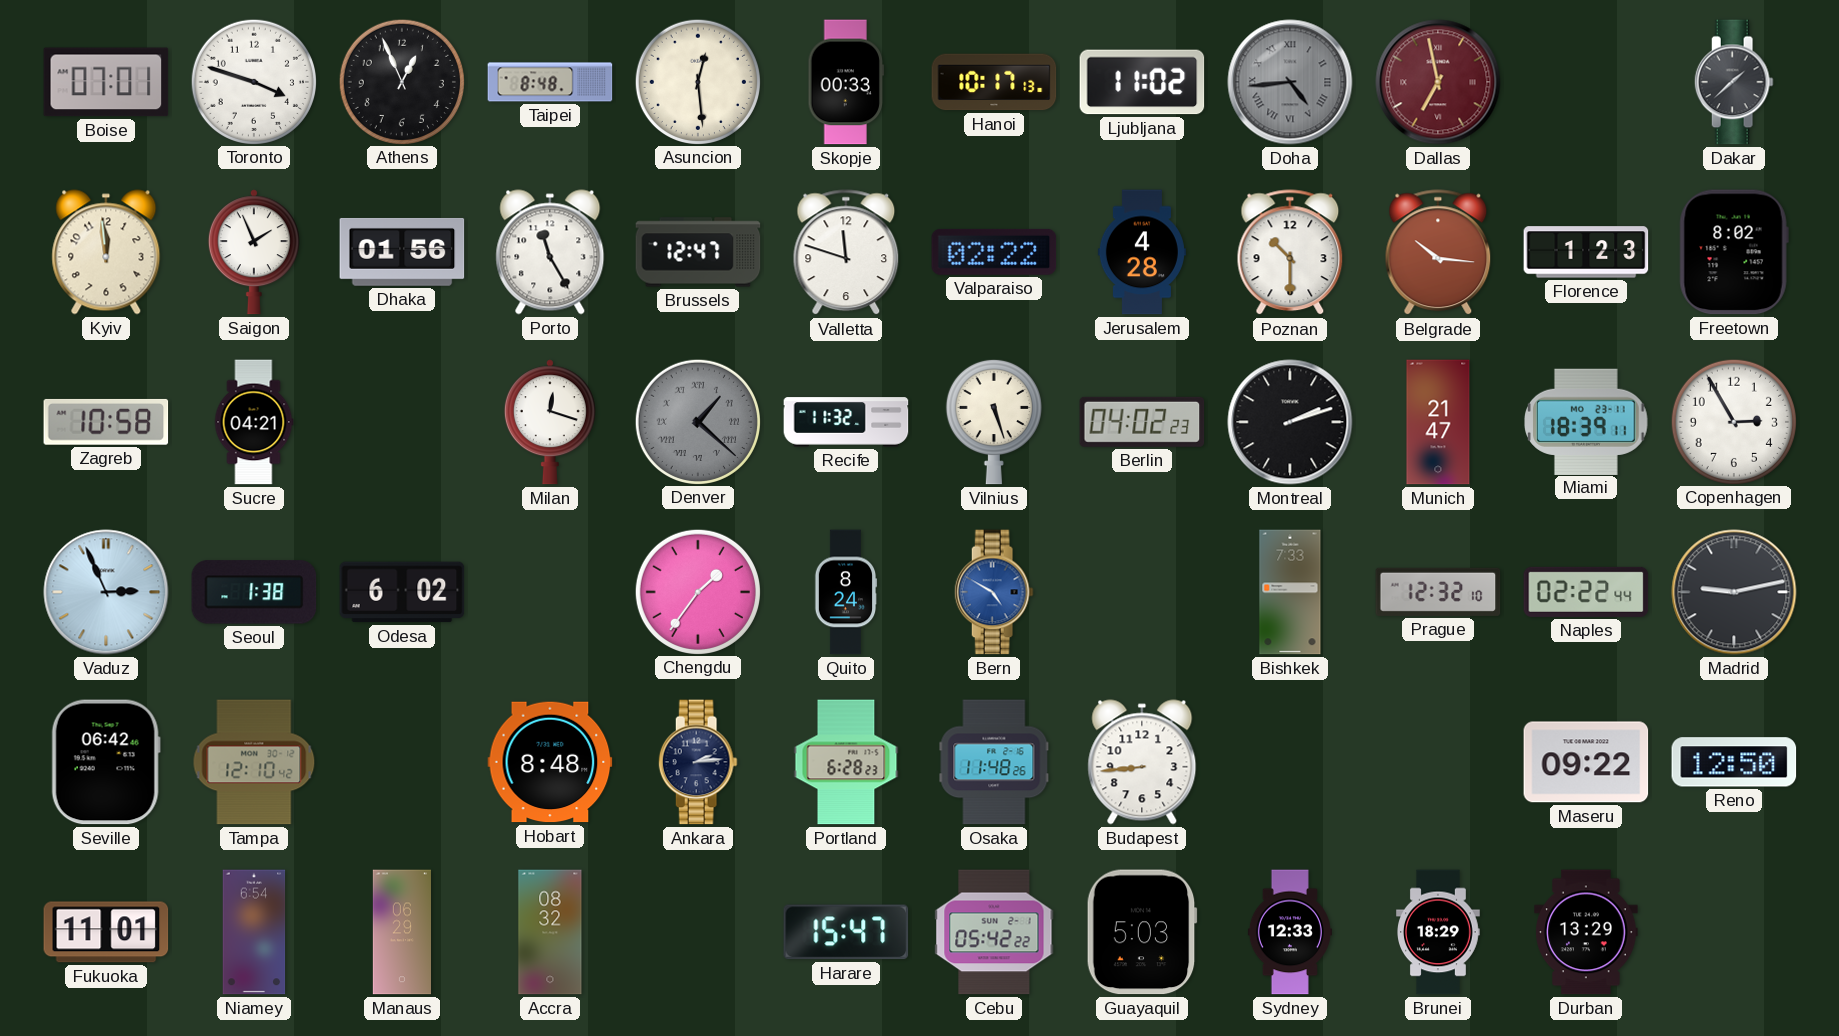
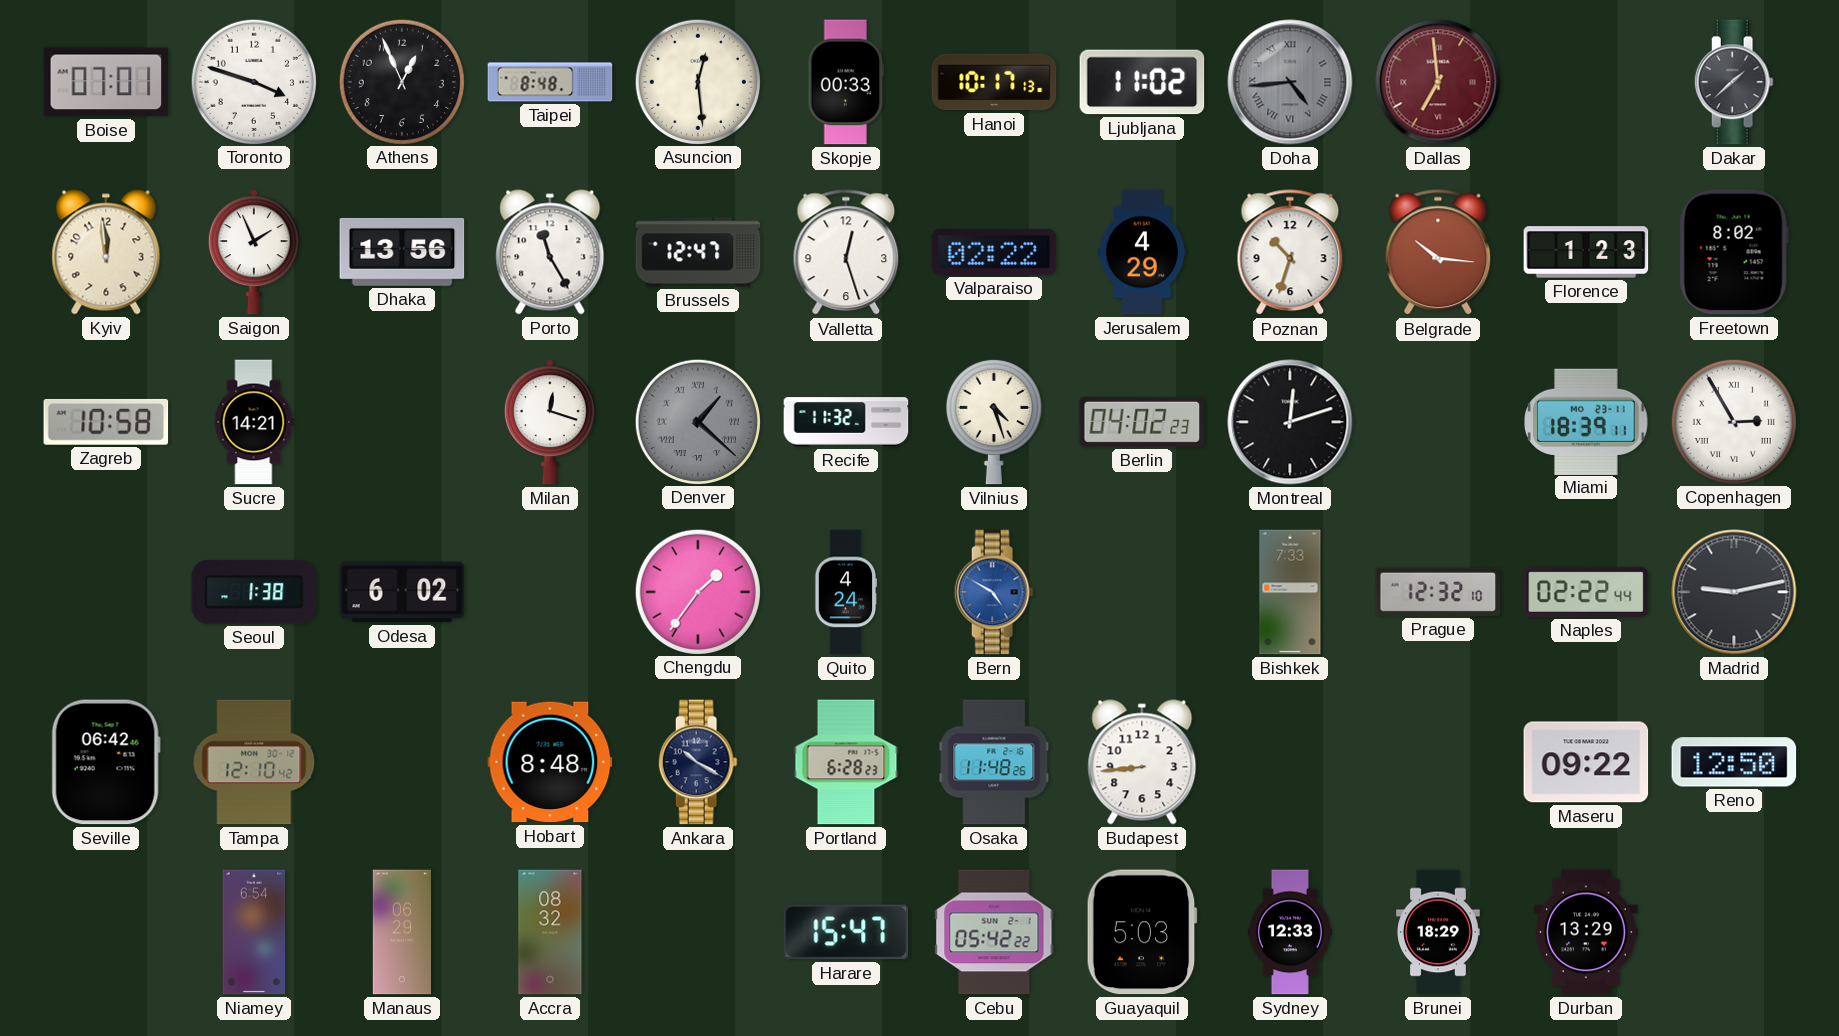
Dallas: 6:58 -> 6:59
Dhaka: 01:56 -> 13:56
Valletta: 11:48 -> 12:27
Jerusalem: 4:28 -> 4:29
Poznan: 10:30 -> 10:33
Sucre: 04:21 -> 14:21
Vilnius: 5:27 -> 4:27
Montreal: 2:12 -> 12:12
Munich: 21:47 -> none
Copenhagen numerals: Arabic -> Roman
Vaduz: 2:56 -> none
Quito: 8:24 -> 4:24
Ankara: 2:14 -> 10:20
Fukuoka: 11:01 -> none
